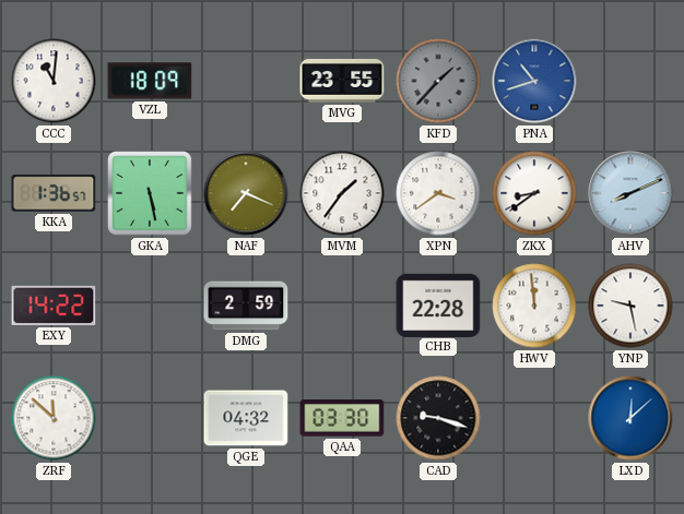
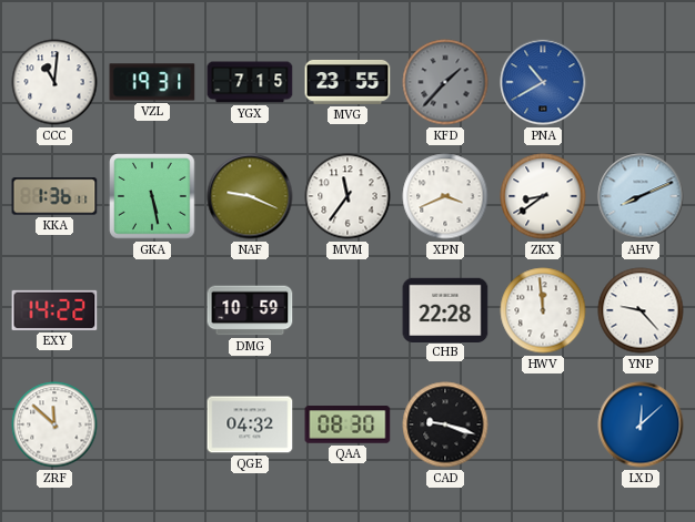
VZL: 18:09 -> 19:31
YGX: none -> 7:15
PNA: 10:42 -> 10:40
KKA: 1:36:57 -> 1:36:11
NAF: 7:19 -> 9:19
MVM: 1:36 -> 11:36
XPN: 3:39 -> 3:41
DMG: 2:59 -> 10:59
YNP: 9:28 -> 9:23
QAA: 03:30 -> 08:30
